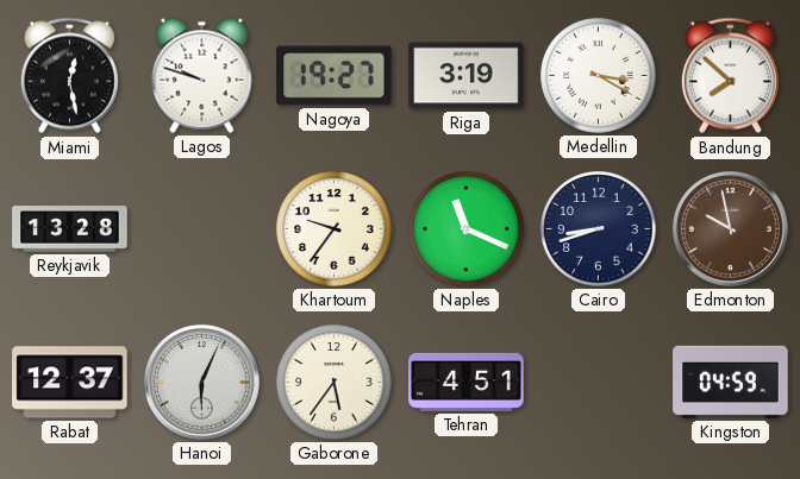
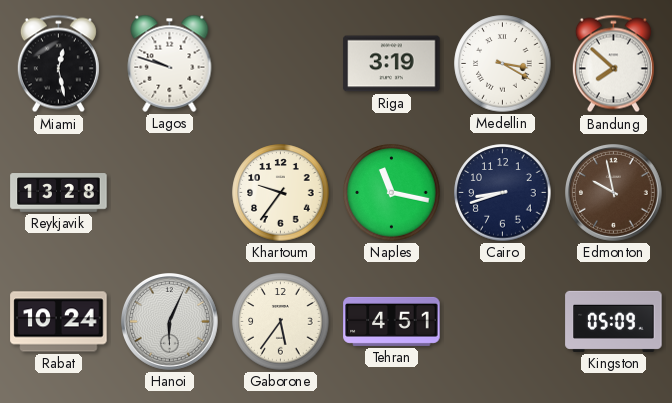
Nagoya: 19:27 -> none
Naples: 11:19 -> 11:17
Rabat: 12:37 -> 10:24
Kingston: 04:59 -> 05:09
